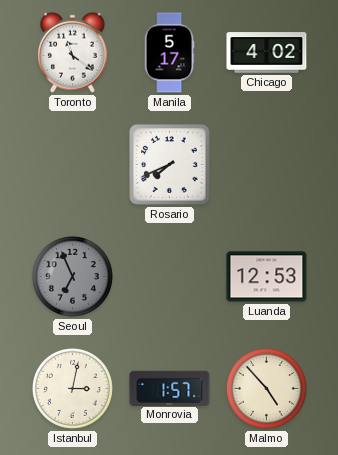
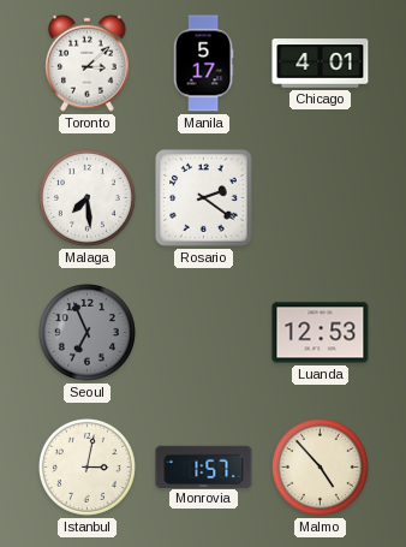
Toronto: 11:21 -> 3:08
Chicago: 4:02 -> 4:01
Malaga: none -> 7:29
Rosario: 7:41 -> 2:21
